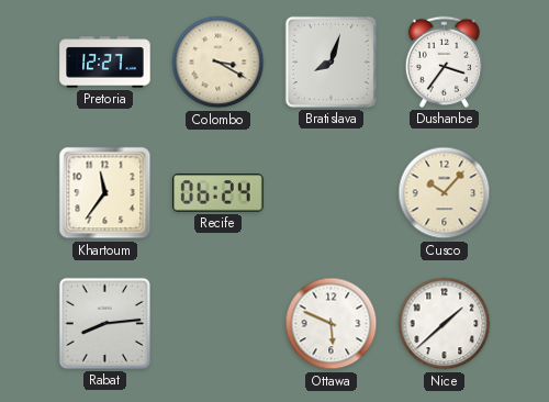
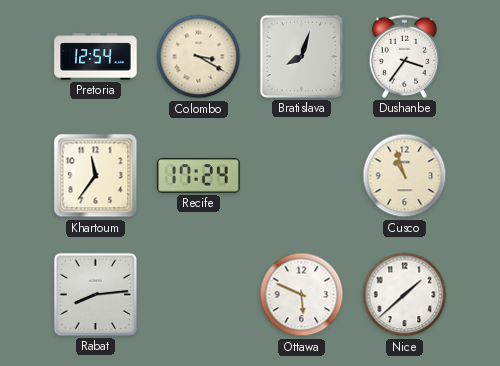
Pretoria: 12:27 -> 12:54
Recife: 06:24 -> 17:24
Cusco: 10:07 -> 10:57
